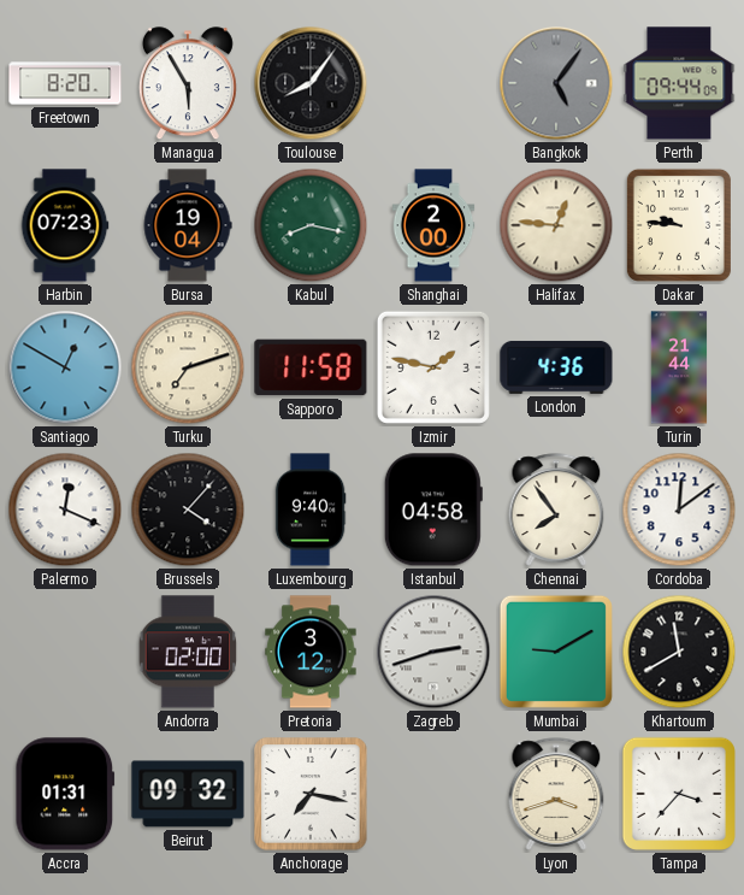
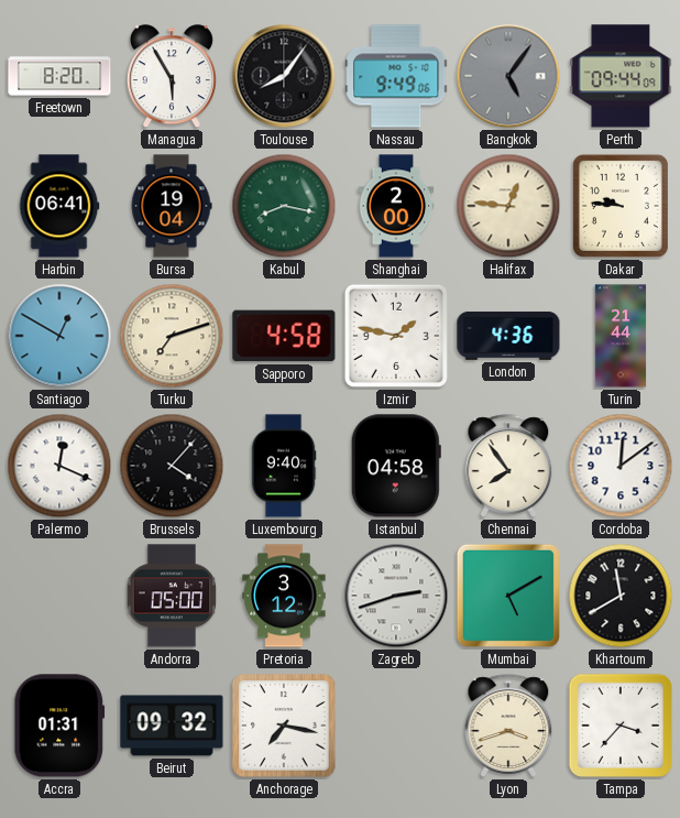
Nassau: none -> 9:49
Harbin: 07:23 -> 06:41
Sapporo: 11:58 -> 4:58
Andorra: 02:00 -> 05:00
Mumbai: 9:10 -> 5:10
